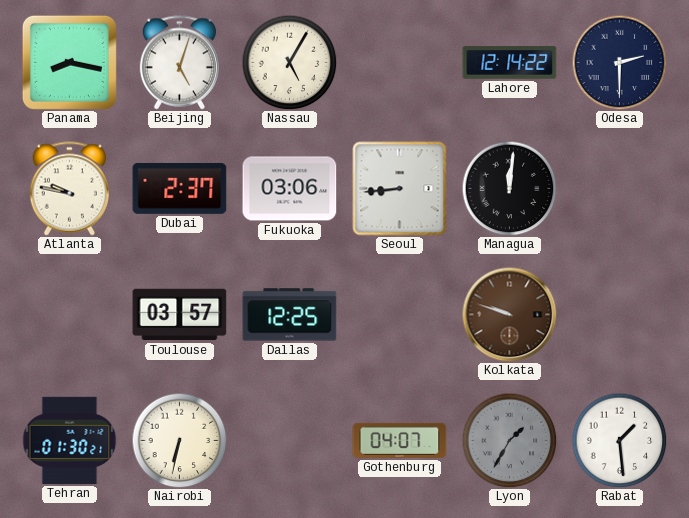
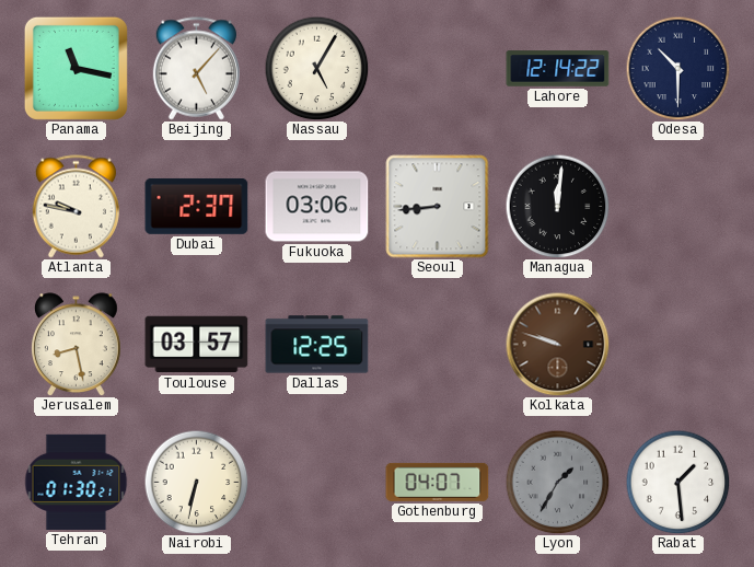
Panama: 8:17 -> 11:17
Beijing: 5:03 -> 5:07
Odesa: 2:30 -> 10:30
Jerusalem: none -> 8:28
